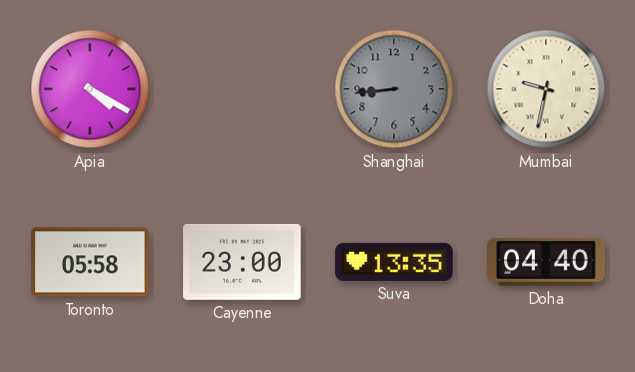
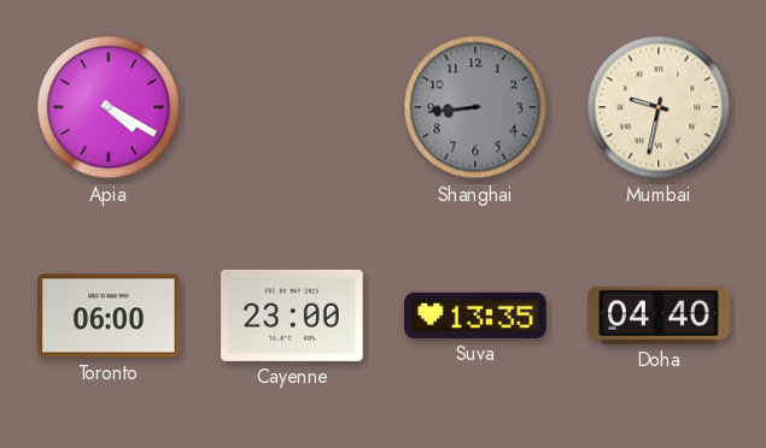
Toronto: 05:58 -> 06:00
